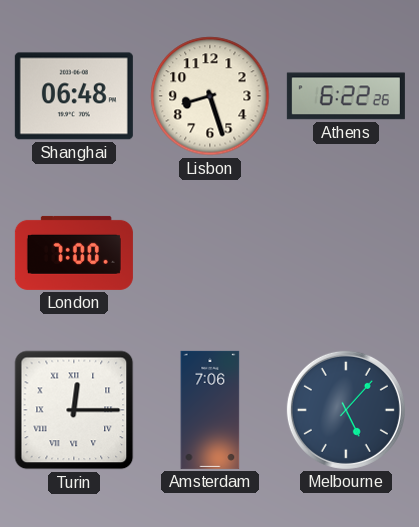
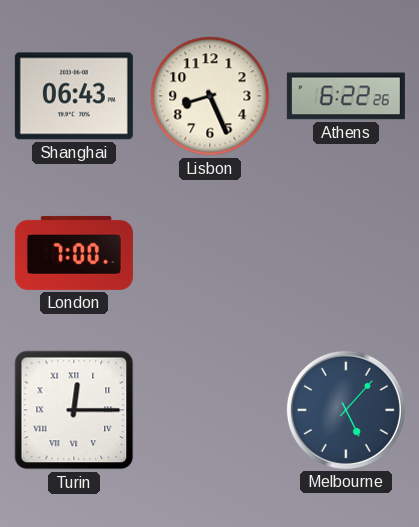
Shanghai: 06:48 -> 06:43
Lisbon: 8:27 -> 8:26
Amsterdam: 7:06 -> none
